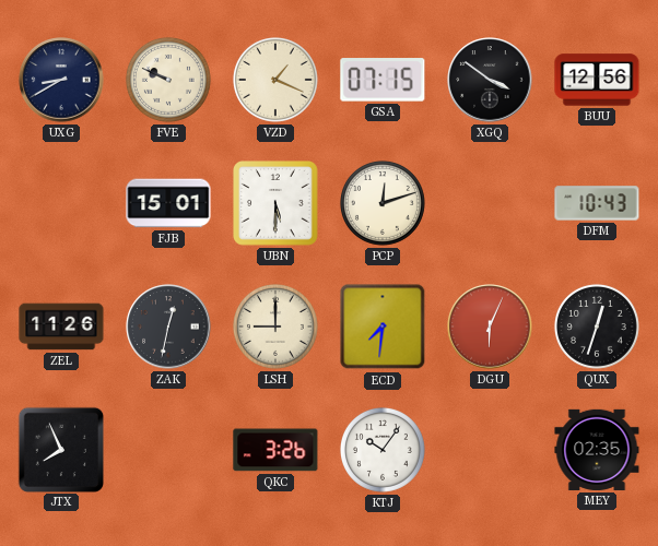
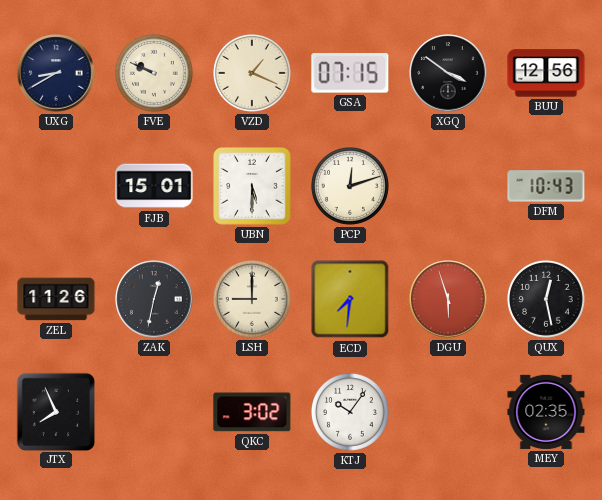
DGU: 6:04 -> 5:57
QUX: 12:33 -> 12:28
QKC: 3:26 -> 3:02
